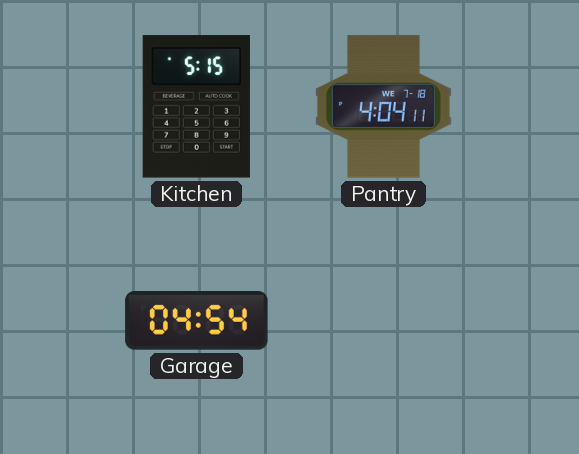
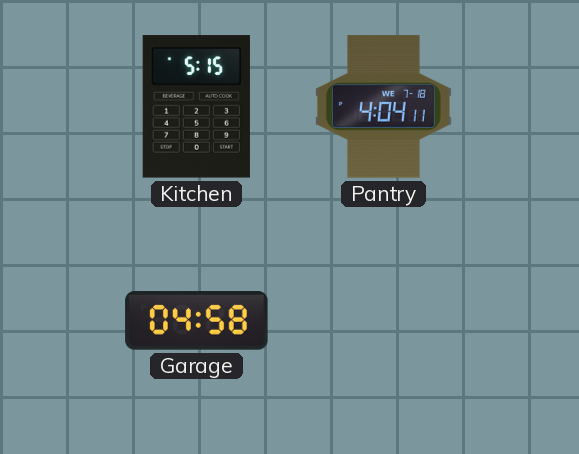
Garage: 04:54 -> 04:58
